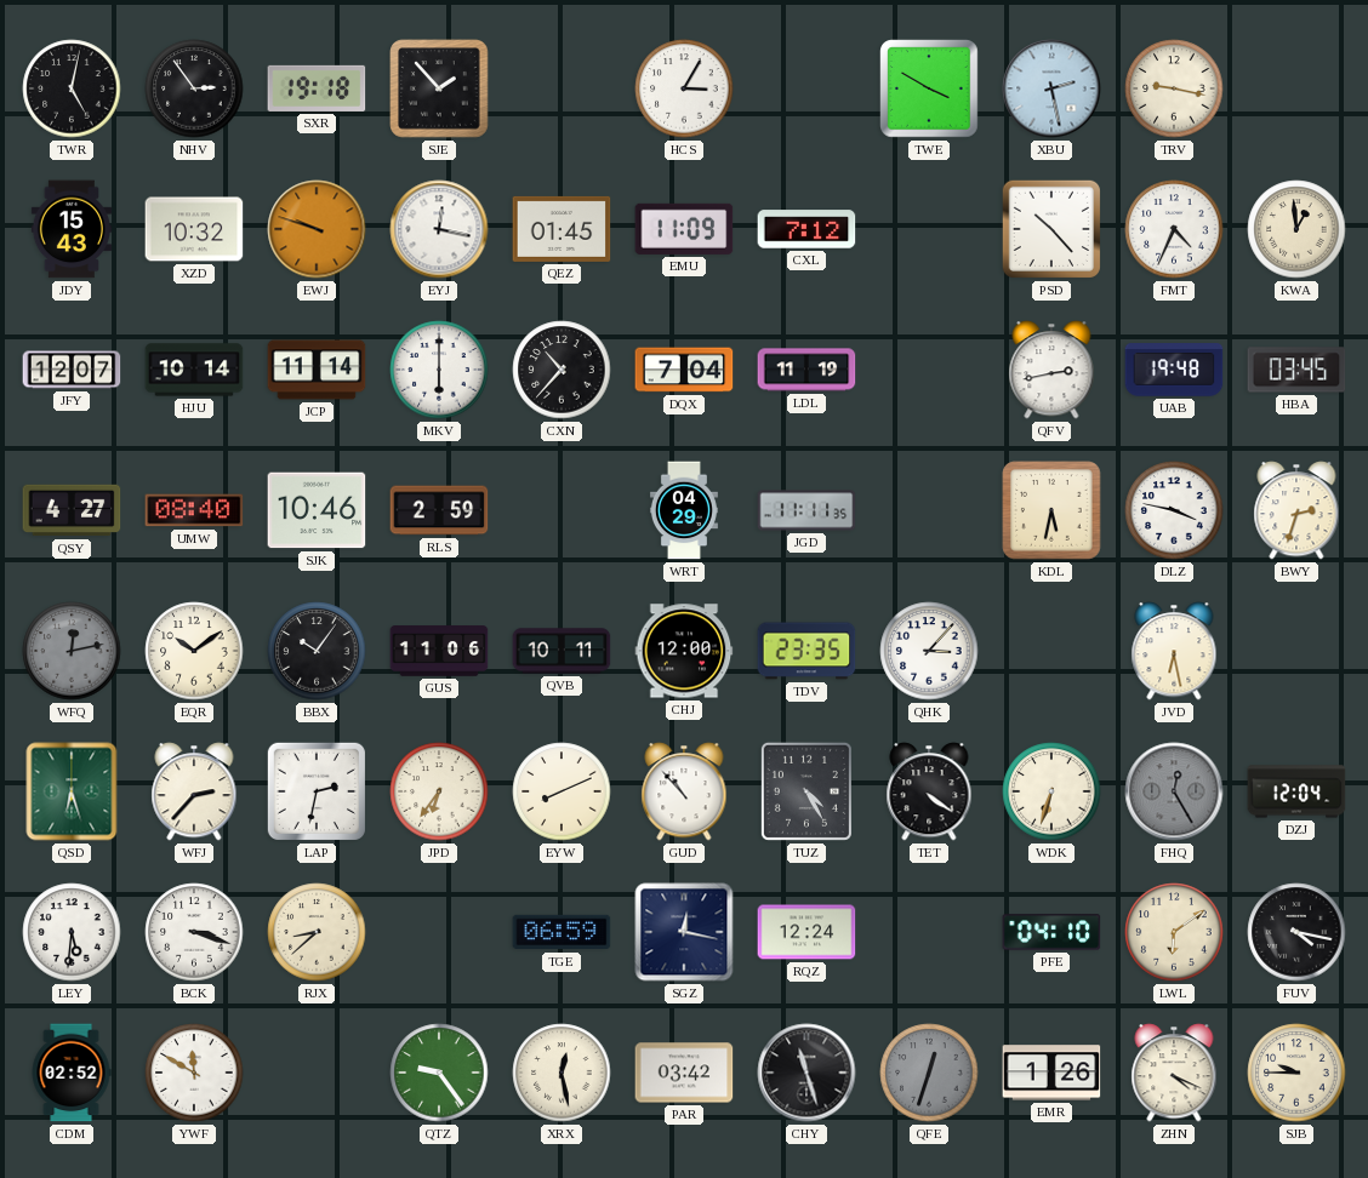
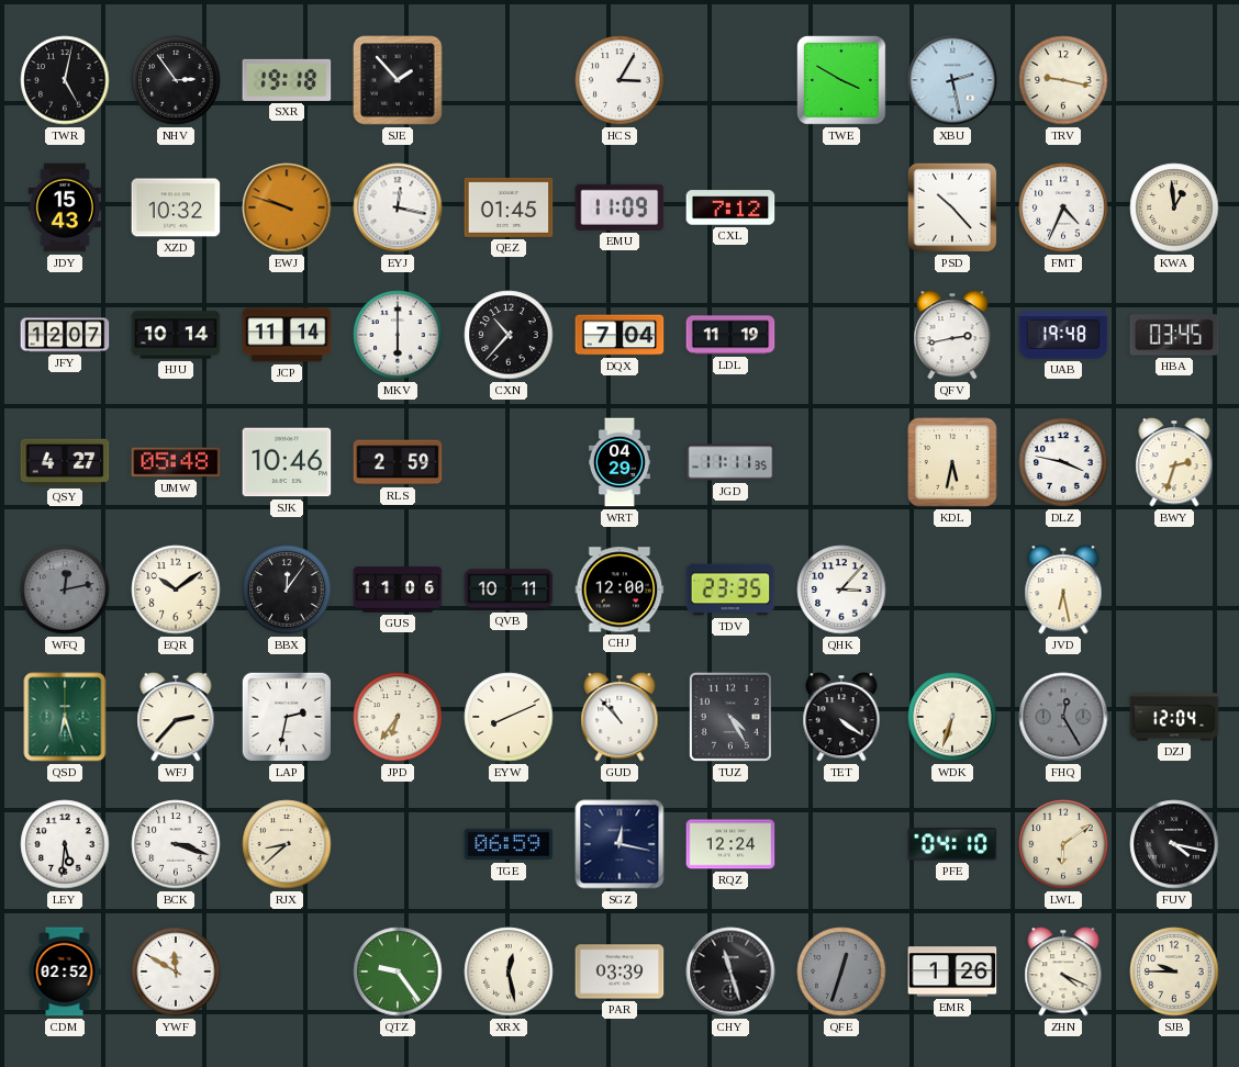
UMW: 08:40 -> 05:48
BBX: 10:06 -> 12:06
PAR: 03:42 -> 03:39
